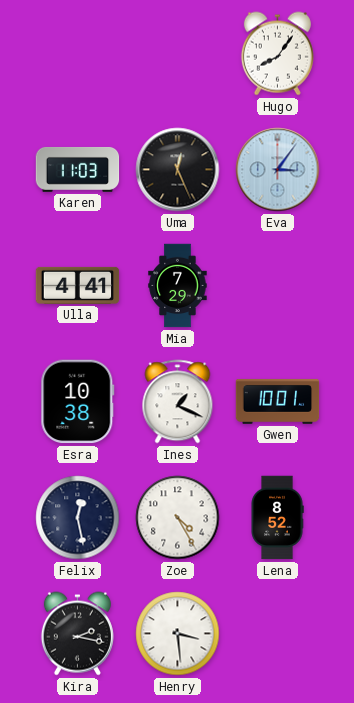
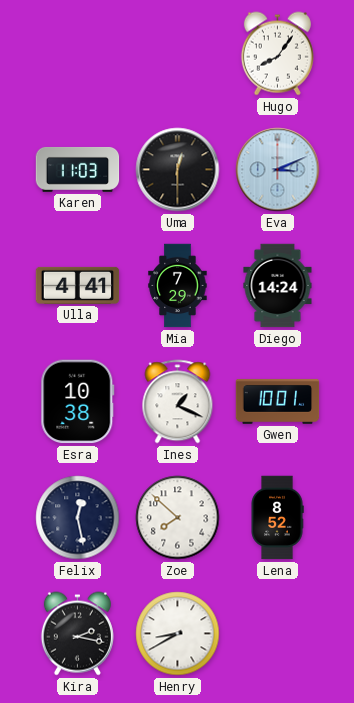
Uma: 12:26 -> 12:30
Eva: 3:06 -> 3:11
Diego: none -> 14:24
Zoe: 4:25 -> 7:52
Henry: 3:29 -> 8:40
